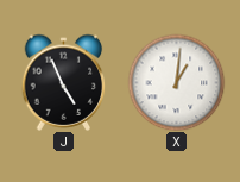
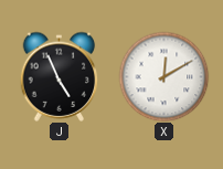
X: 1:01 -> 12:10
